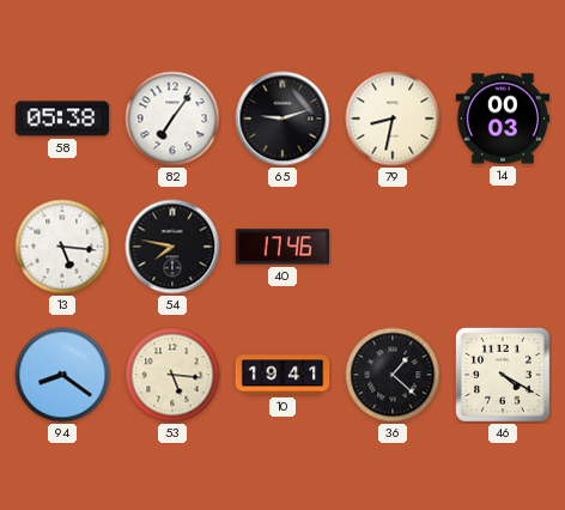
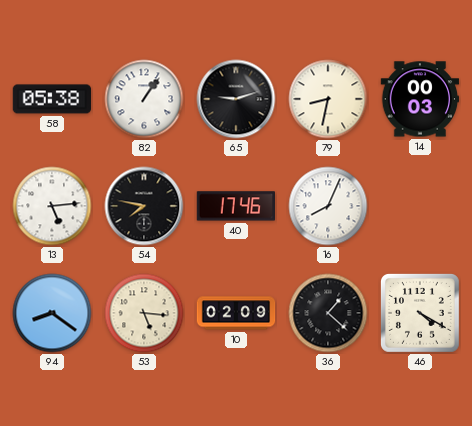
82: 7:06 -> 1:06
13: 5:16 -> 5:14
16: none -> 8:04
10: 19:41 -> 02:09
